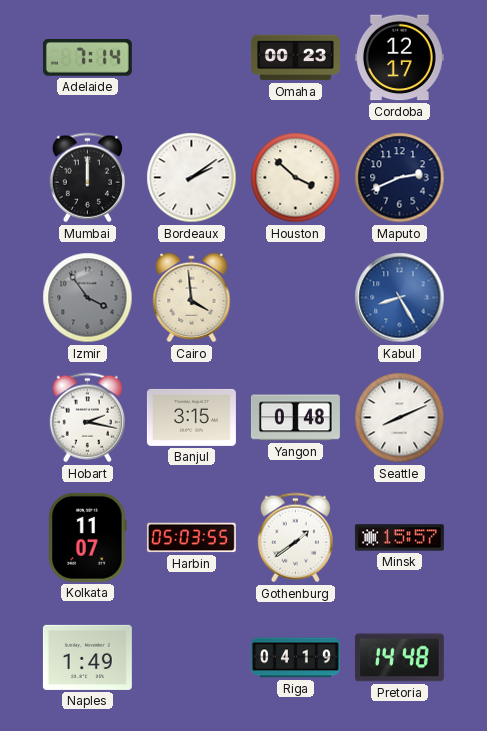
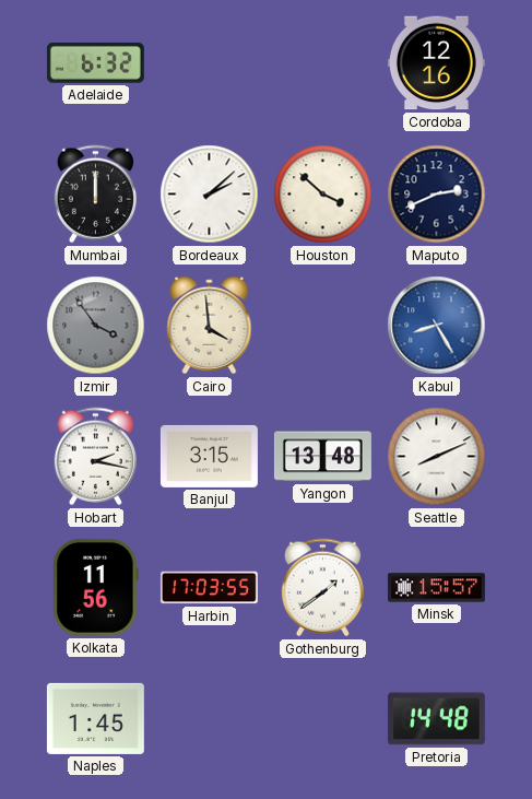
Adelaide: 7:14 -> 6:32
Omaha: 00:23 -> none
Cordoba: 12:17 -> 12:16
Bordeaux: 2:09 -> 2:08
Yangon: 0:48 -> 13:48
Kolkata: 11:07 -> 11:56
Harbin: 05:03 -> 17:03
Naples: 1:49 -> 1:45
Riga: 04:19 -> none
